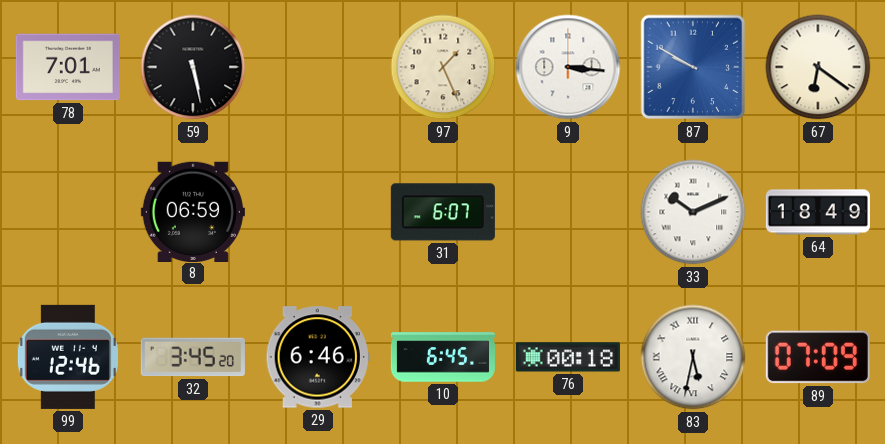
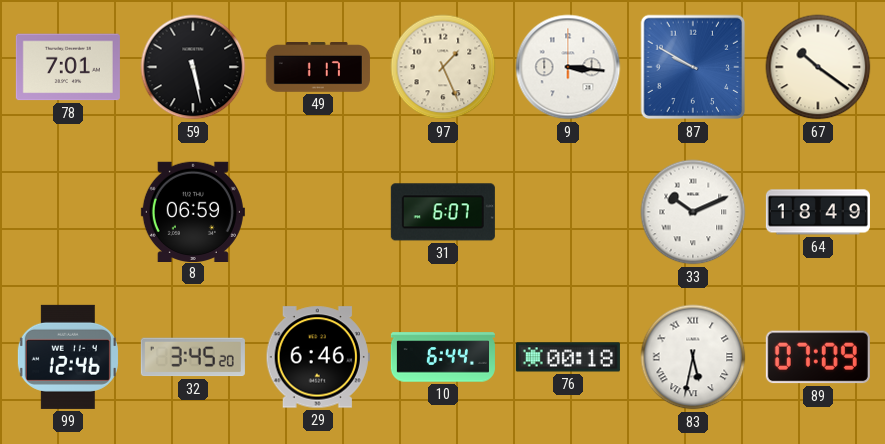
49: none -> 1:17
67: 6:21 -> 10:21
10: 6:45 -> 6:44
